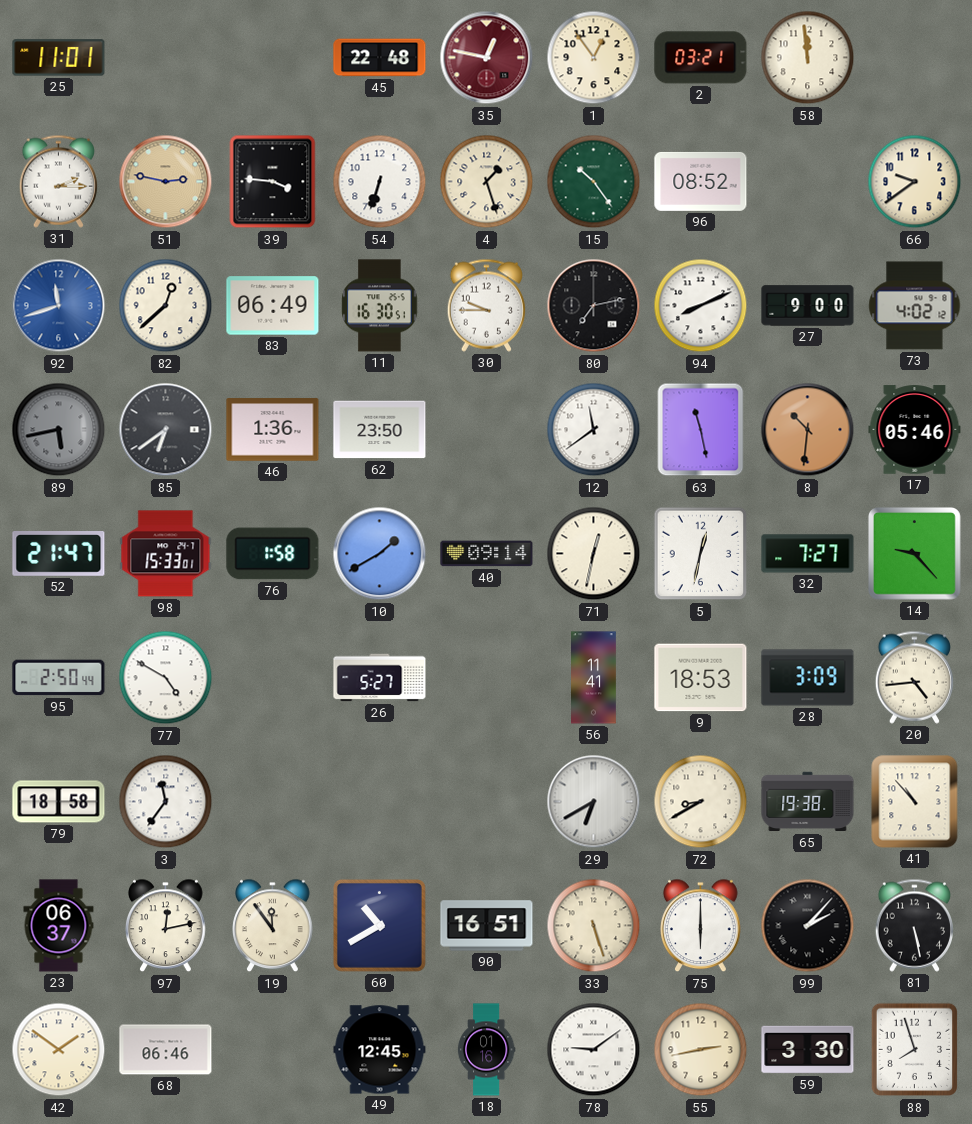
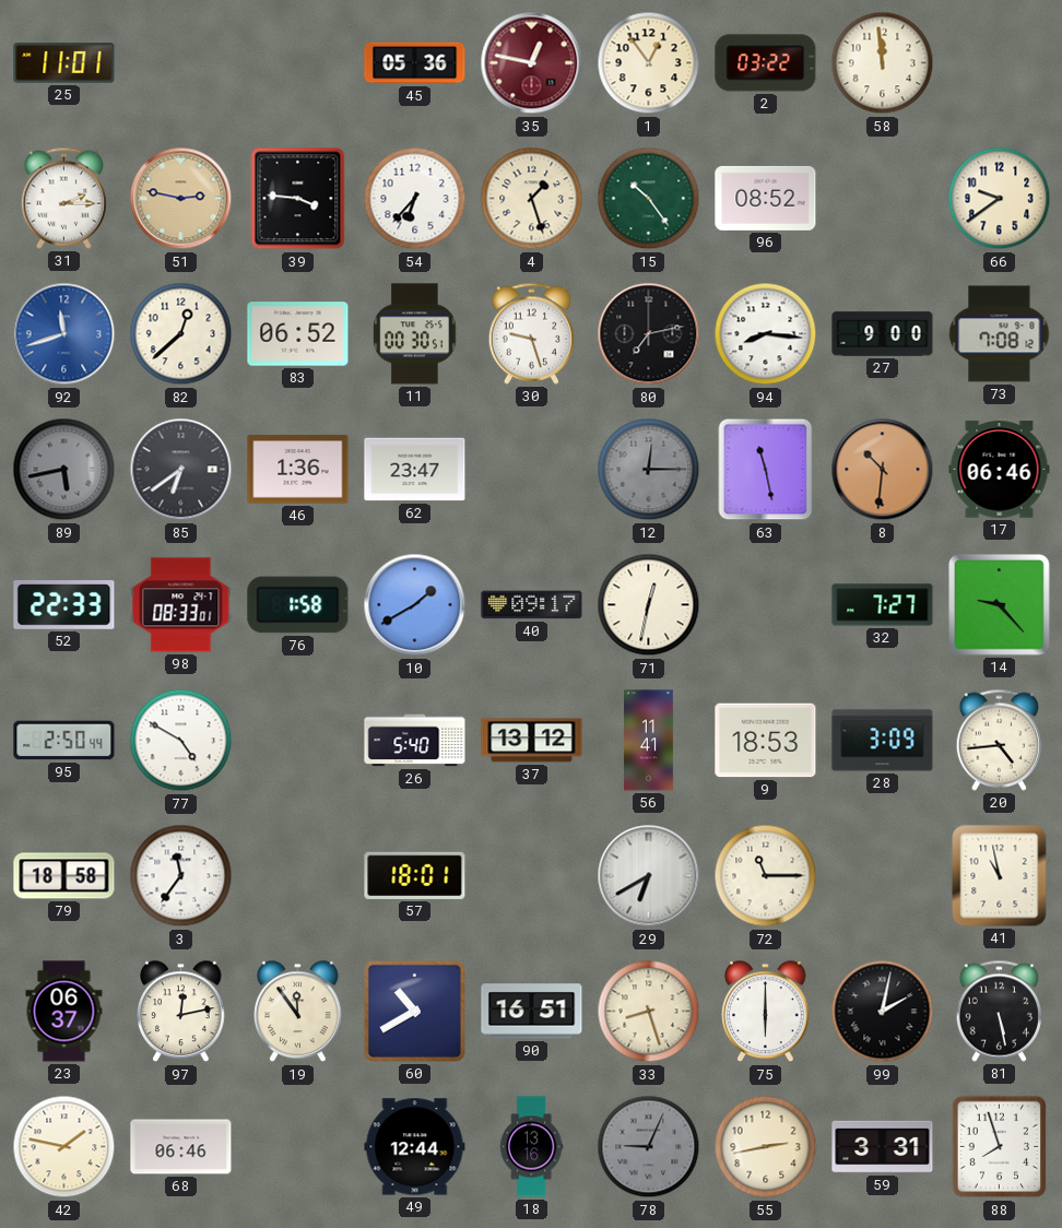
45: 22:48 -> 05:36
2: 03:21 -> 03:22
54: 6:33 -> 6:37
83: 06:49 -> 06:52
11: 16:30 -> 00:30
30: 9:45 -> 9:27
94: 8:11 -> 8:16
73: 4:02 -> 7:08
62: 23:50 -> 23:47
12: 11:39 -> 12:15
12 dial: white -> grey
17: 05:46 -> 06:46
52: 21:47 -> 22:33
98: 15:33 -> 08:33
40: 09:14 -> 09:17
5: 12:32 -> none
26: 5:27 -> 5:40
37: none -> 13:12
57: none -> 18:01
72: 8:40 -> 11:15
65: 19:38 -> none
41: 10:53 -> 10:58
33: 5:27 -> 8:27
99: 2:07 -> 2:02
42: 1:51 -> 1:47
49: 12:45 -> 12:44
18: 01:16 -> 13:16
78: 9:09 -> 9:04
78 dial: white -> grey
59: 3:30 -> 3:31
